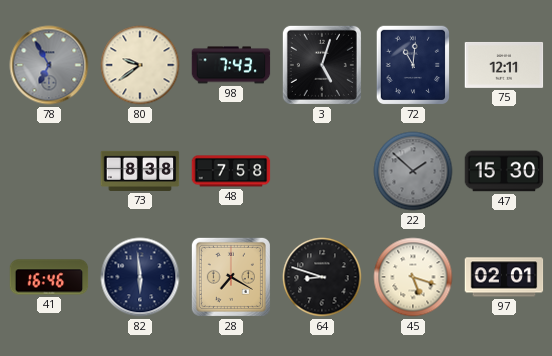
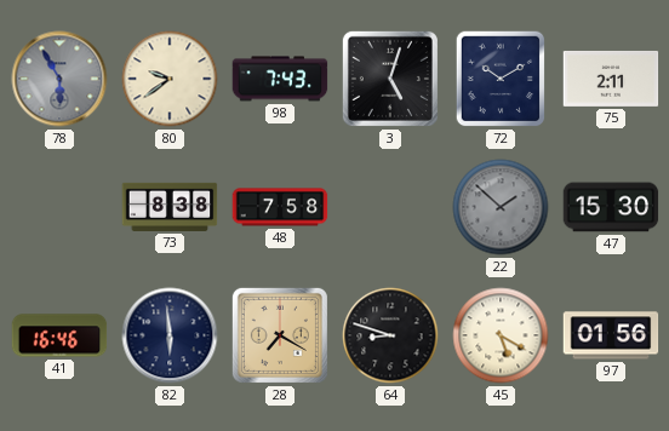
78: 6:55 -> 5:55
72: 11:01 -> 10:10
75: 12:11 -> 2:11
45: 5:18 -> 5:20
97: 02:01 -> 01:56
